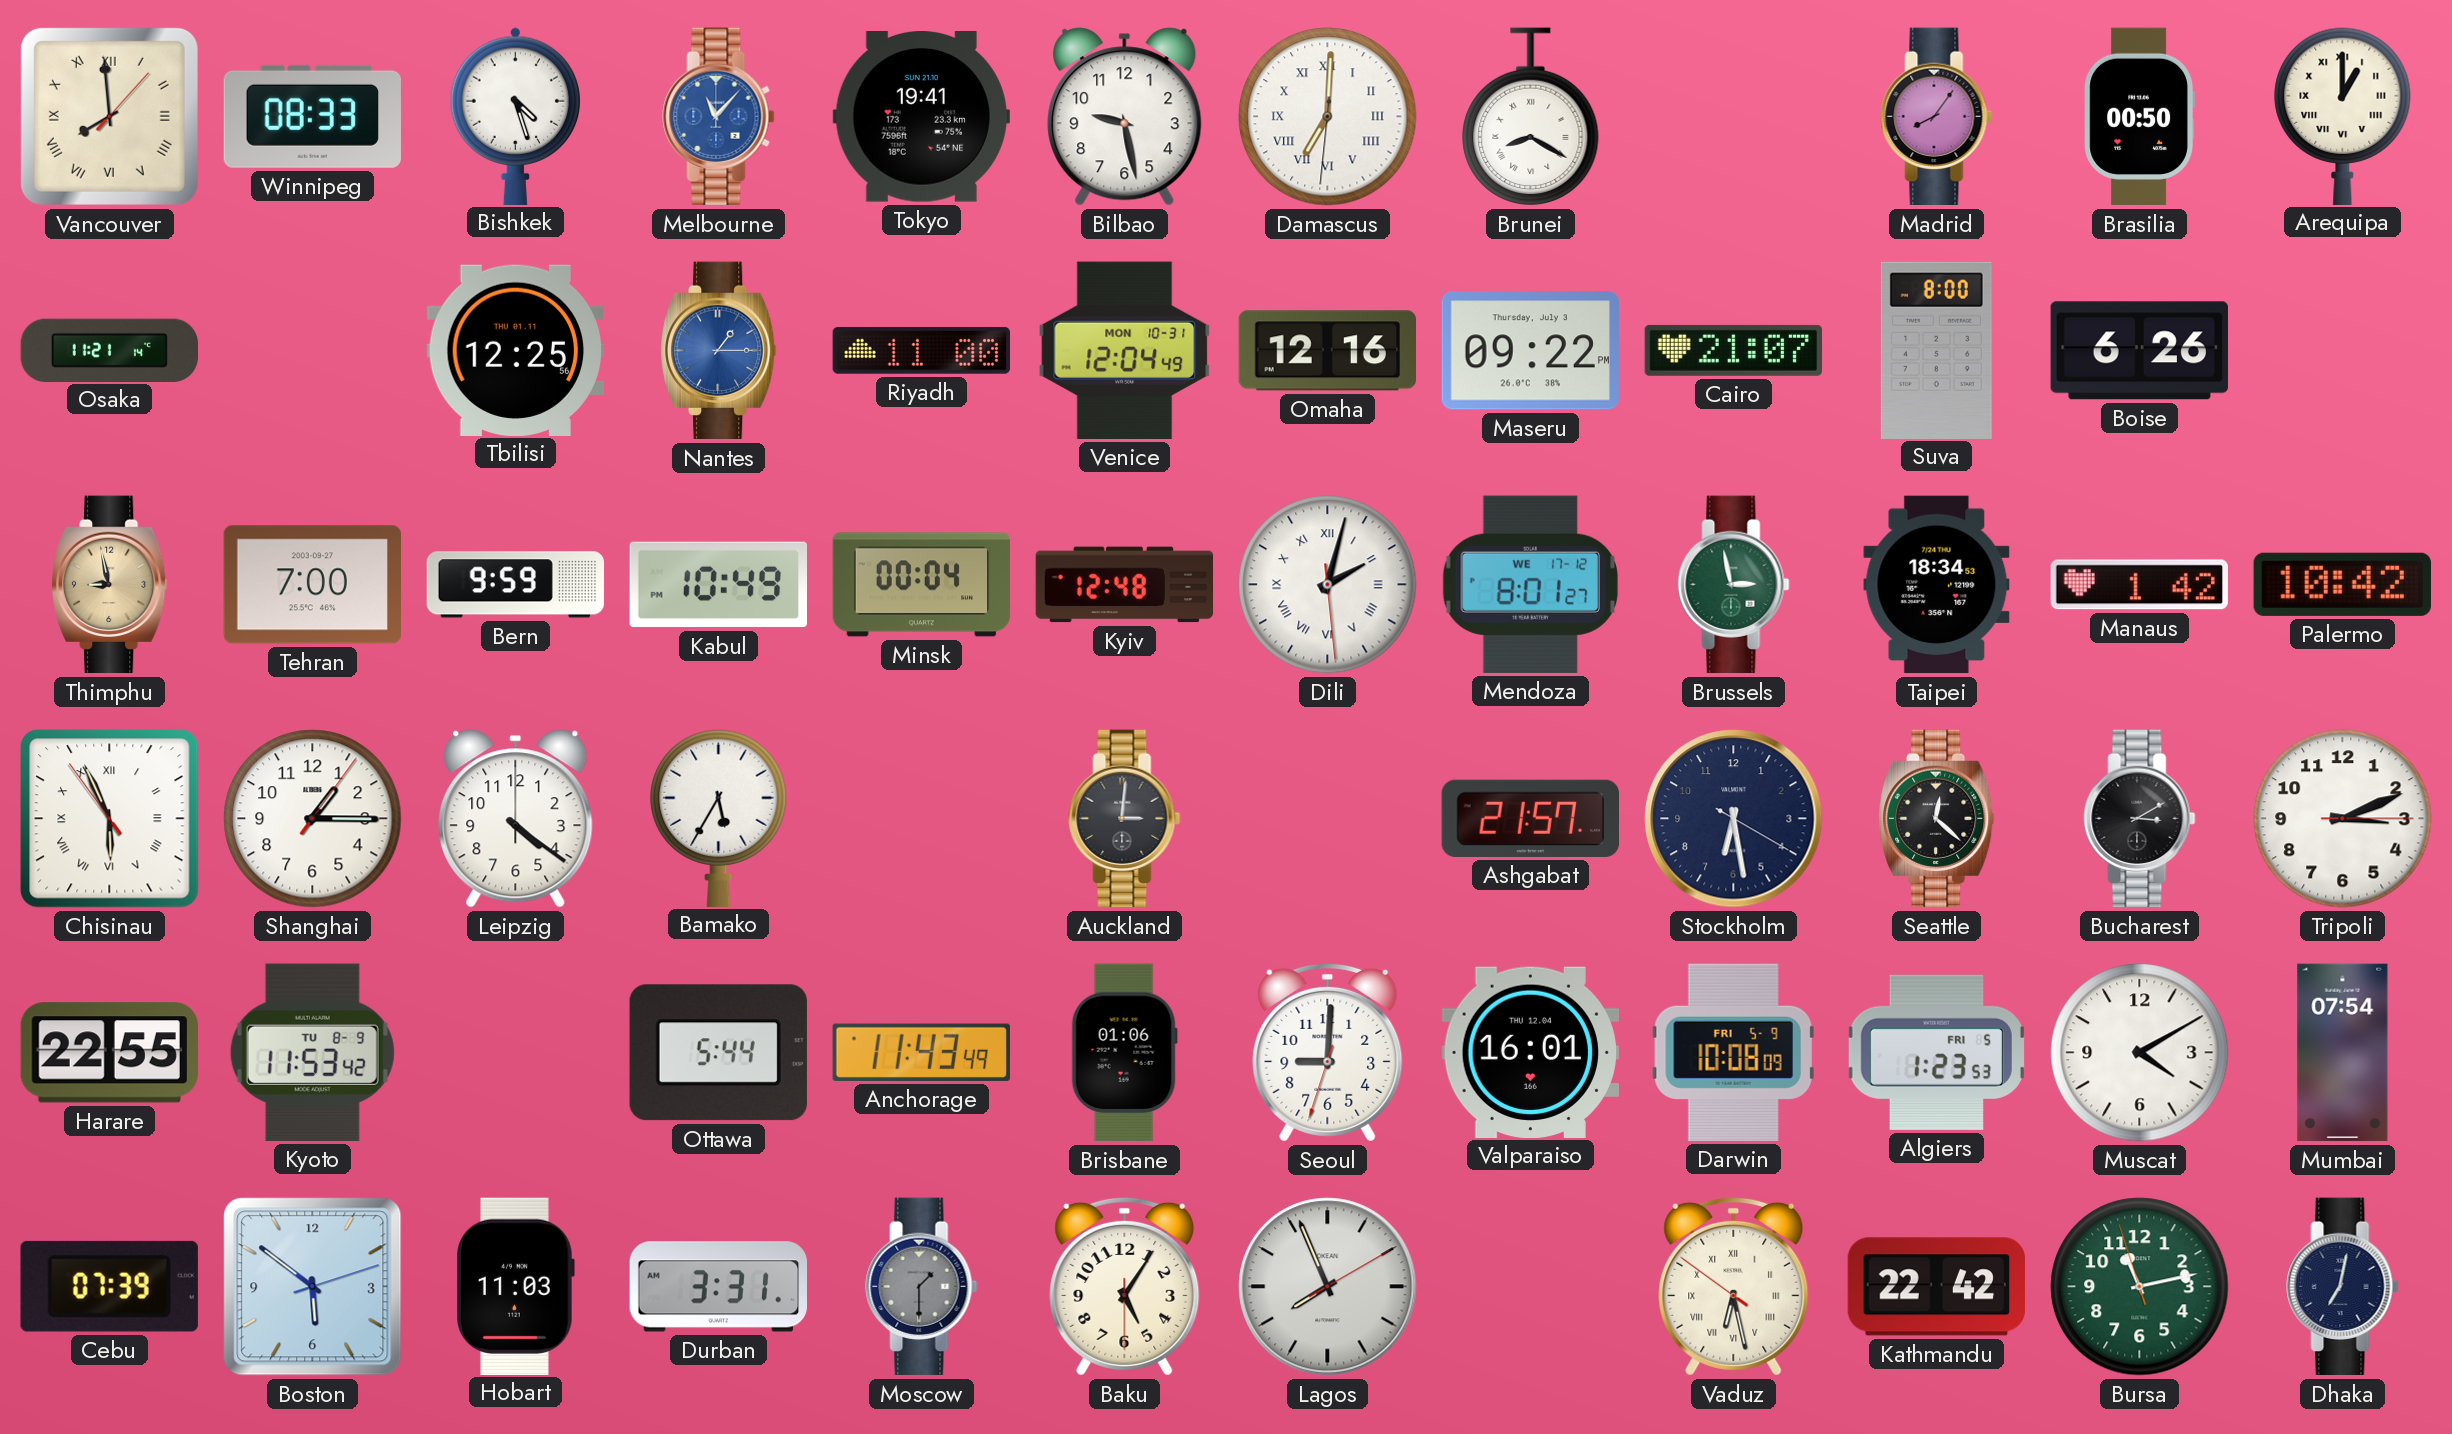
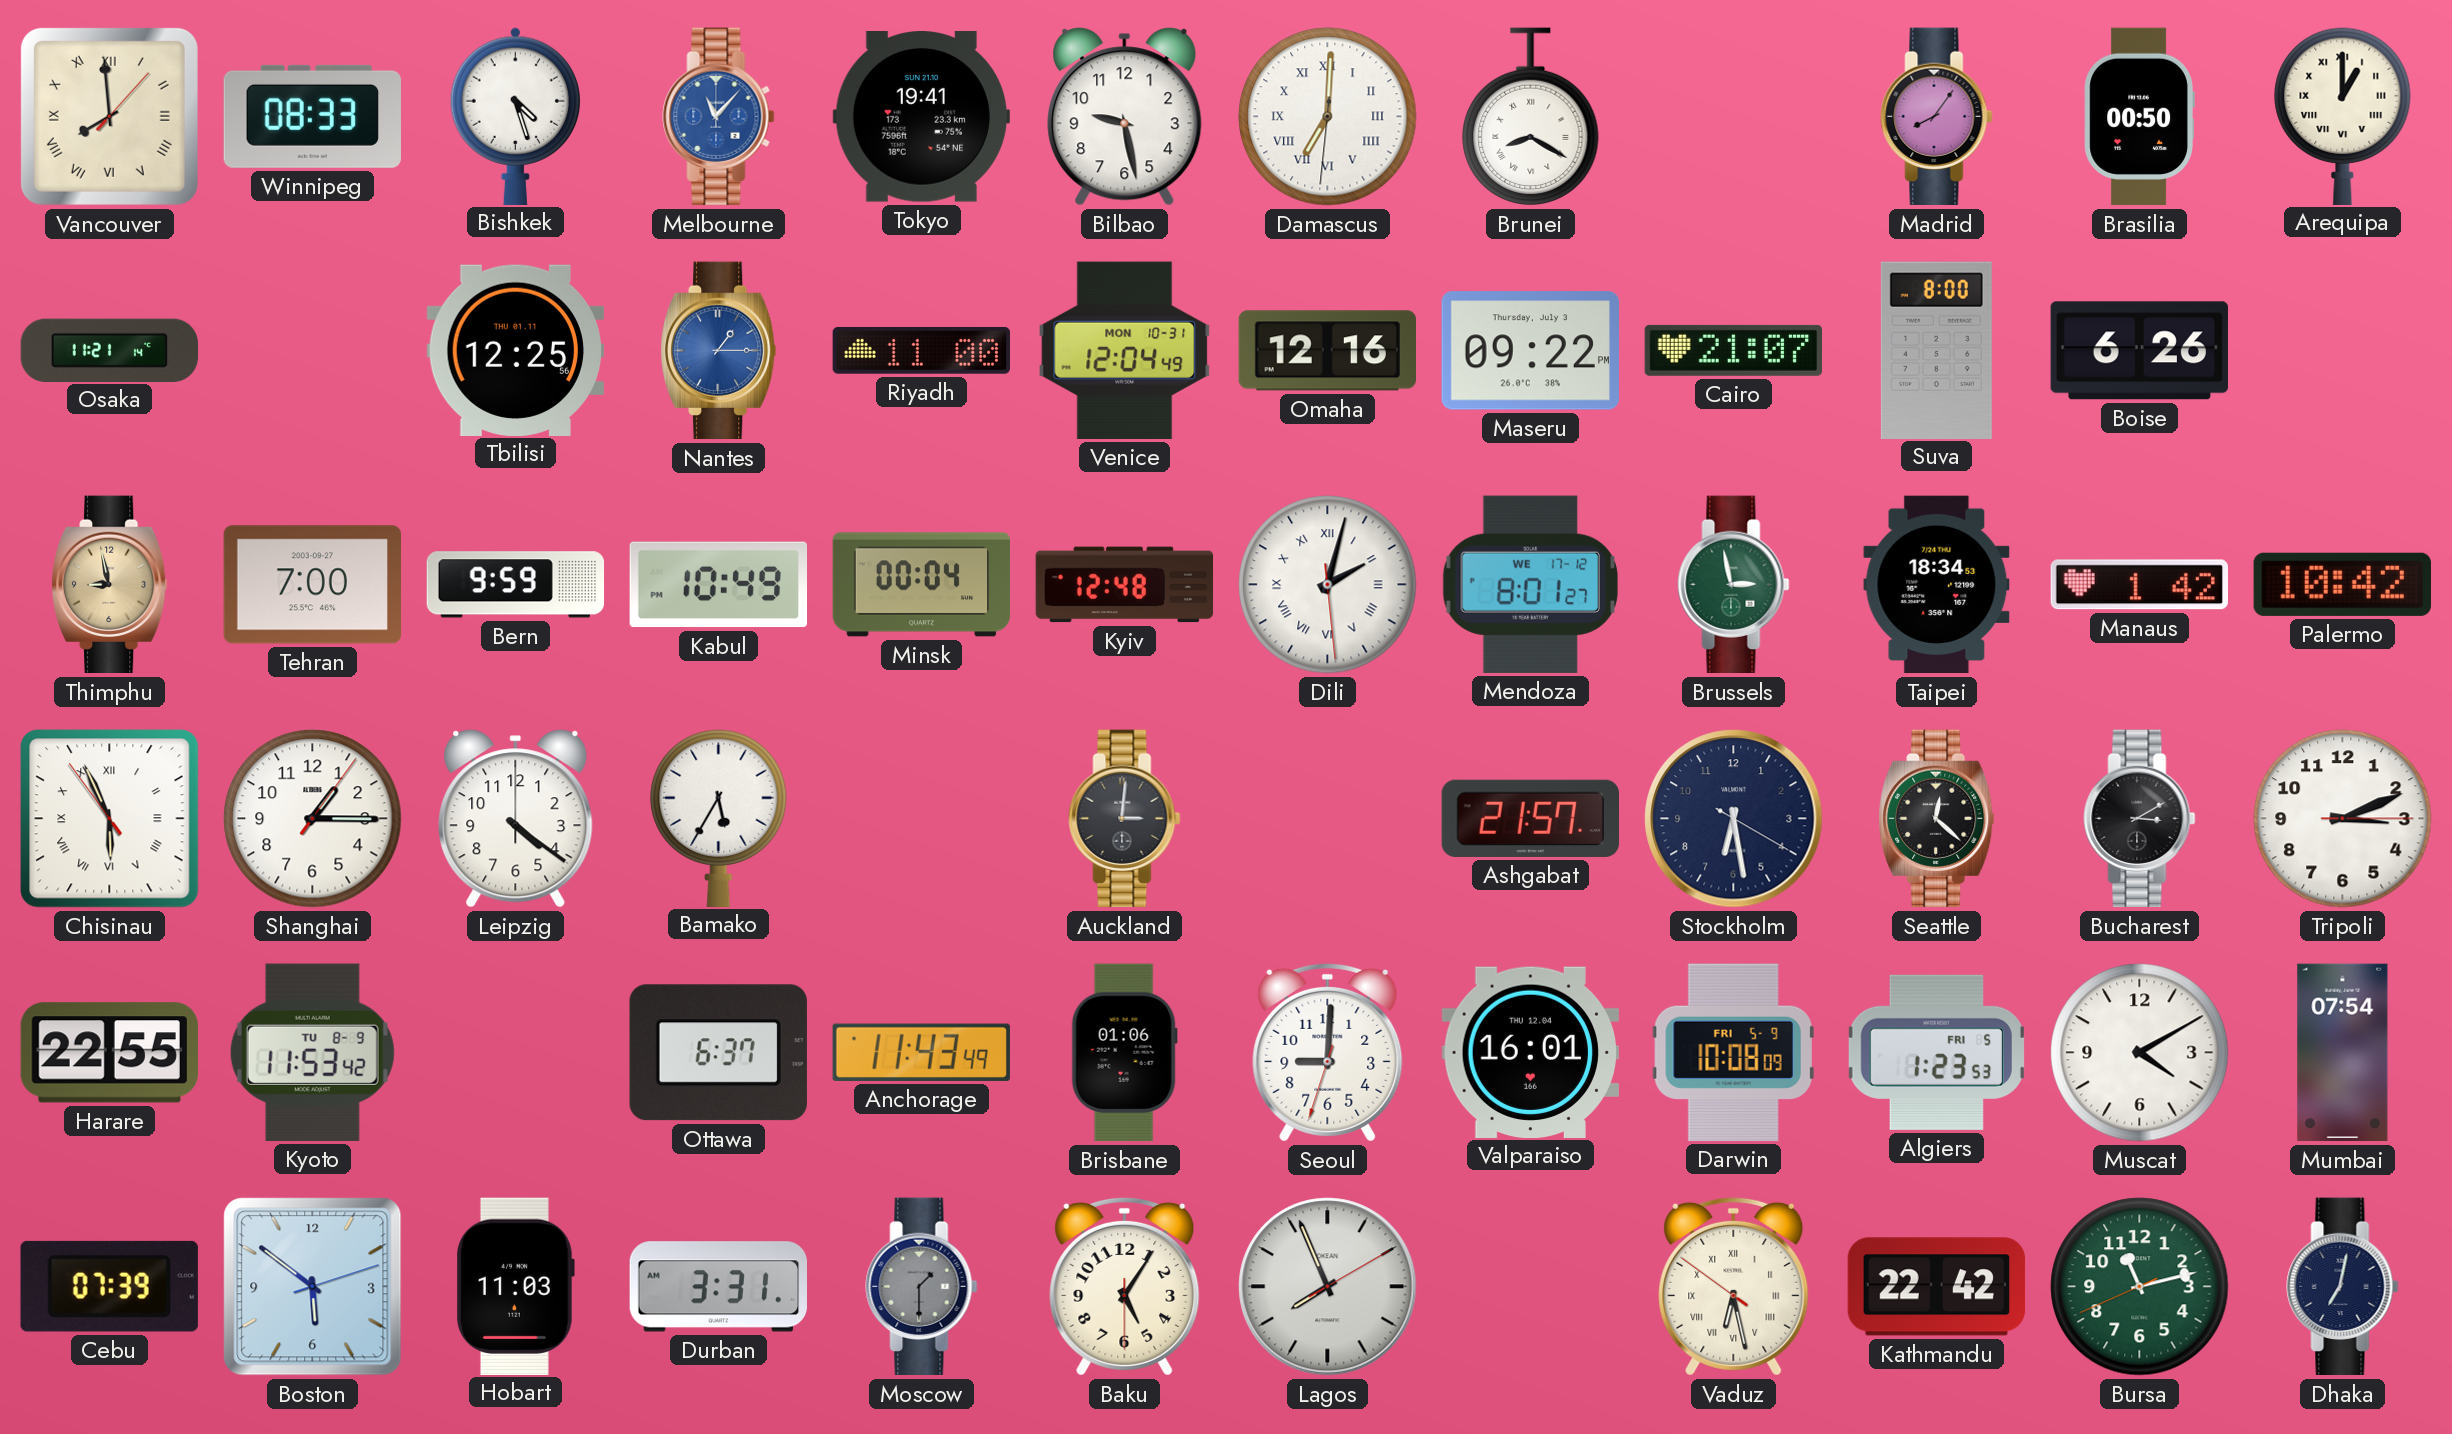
Ottawa: 5:44 -> 6:37
Bursa: 11:12:57 -> 11:12:41
